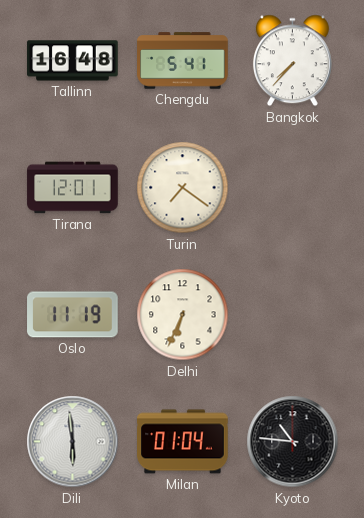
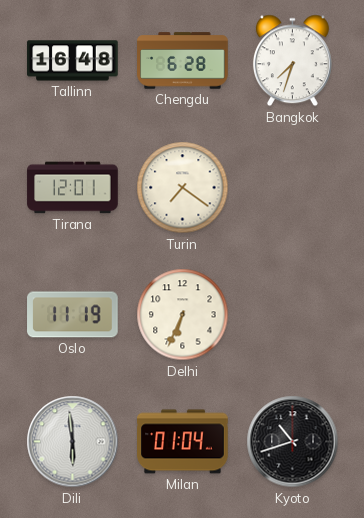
Chengdu: 5:41 -> 6:28
Bangkok: 7:37 -> 7:33
Kyoto: 10:46 -> 10:42
